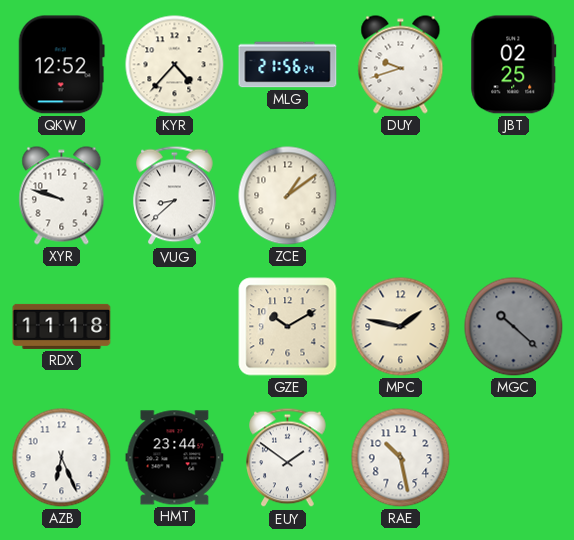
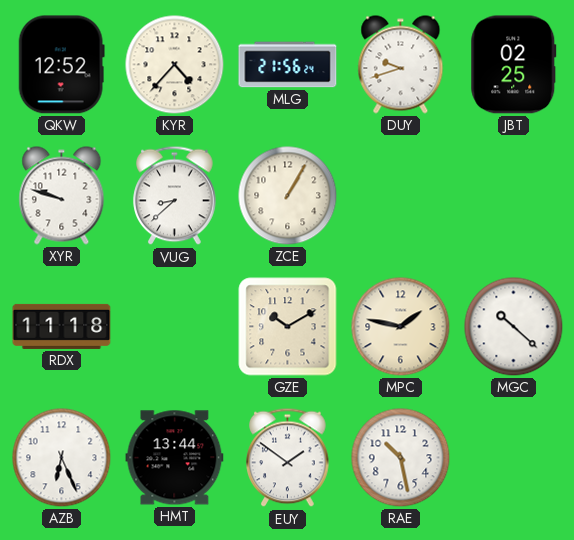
ZCE: 1:09 -> 1:05
MGC dial: grey -> white
HMT: 23:44 -> 13:44
